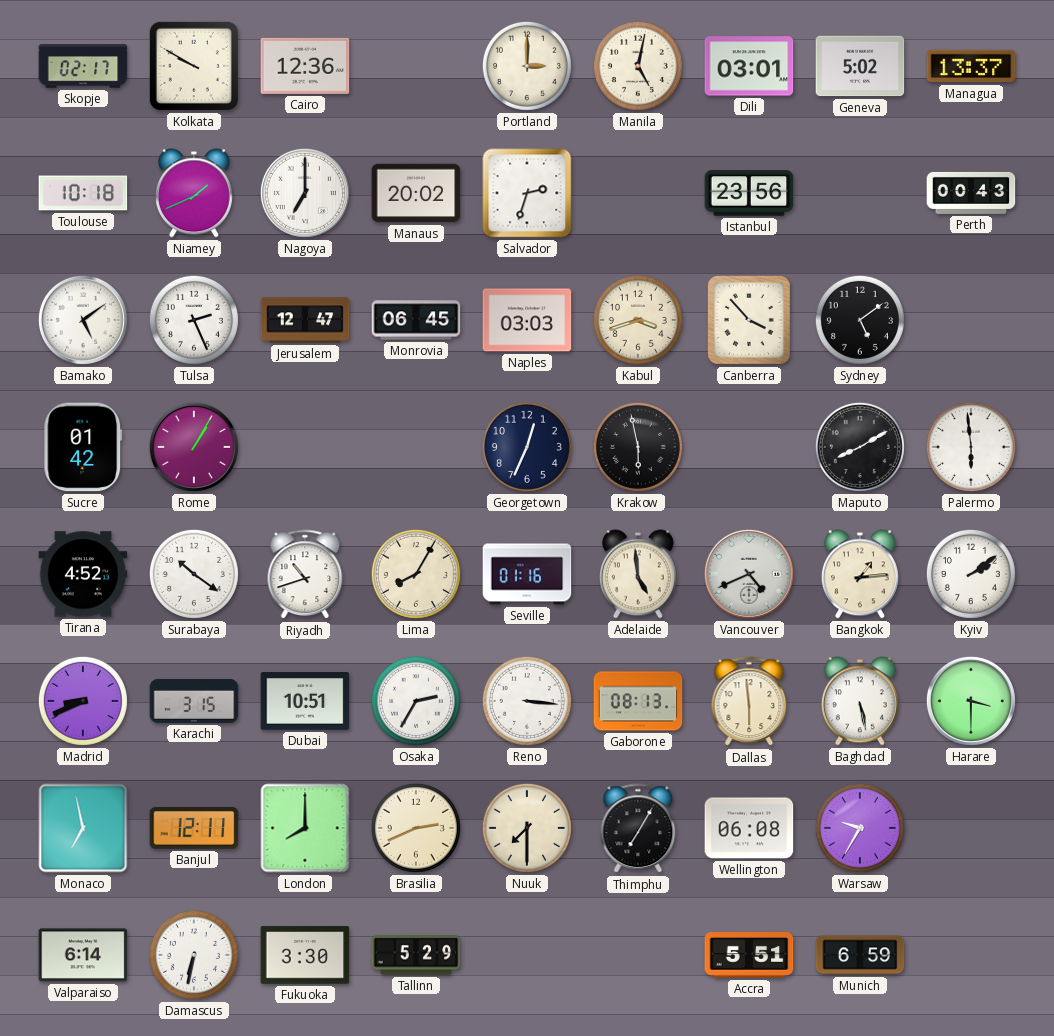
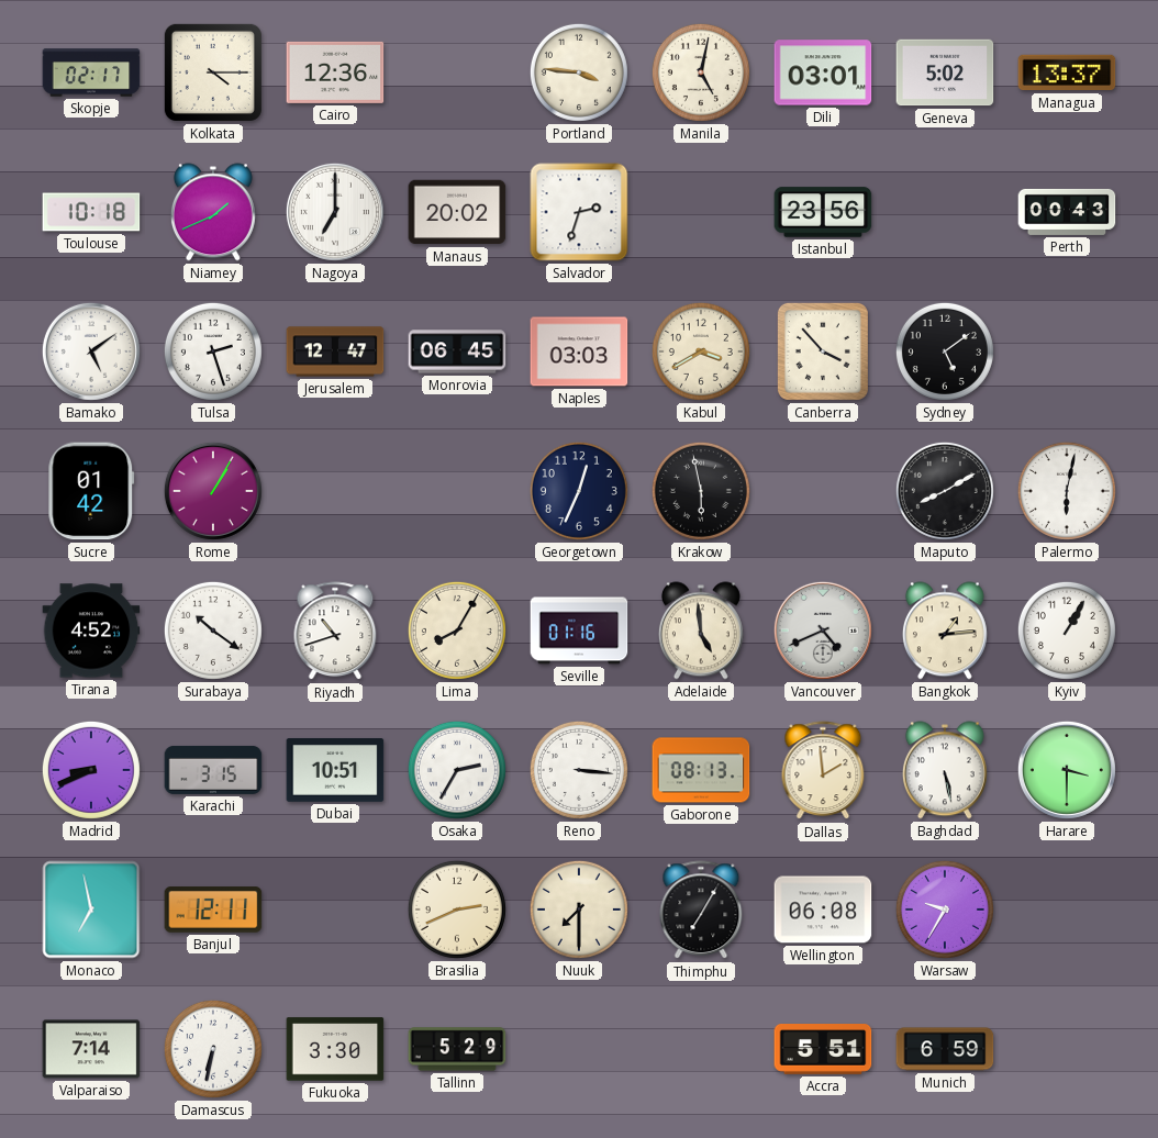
Kolkata: 9:50 -> 4:15
Portland: 3:00 -> 3:46
Tulsa: 2:26 -> 2:27
Kabul: 3:42 -> 3:40
Palermo: 5:59 -> 6:02
Kyiv: 2:09 -> 1:05
Dallas: 5:59 -> 1:59
London: 8:00 -> none
Valparaiso: 6:14 -> 7:14
